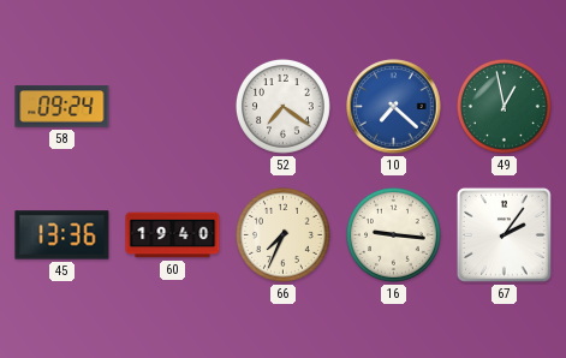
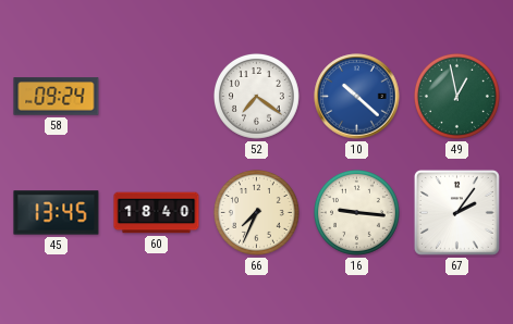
10: 7:22 -> 10:22
45: 13:36 -> 13:45
60: 19:40 -> 18:40
